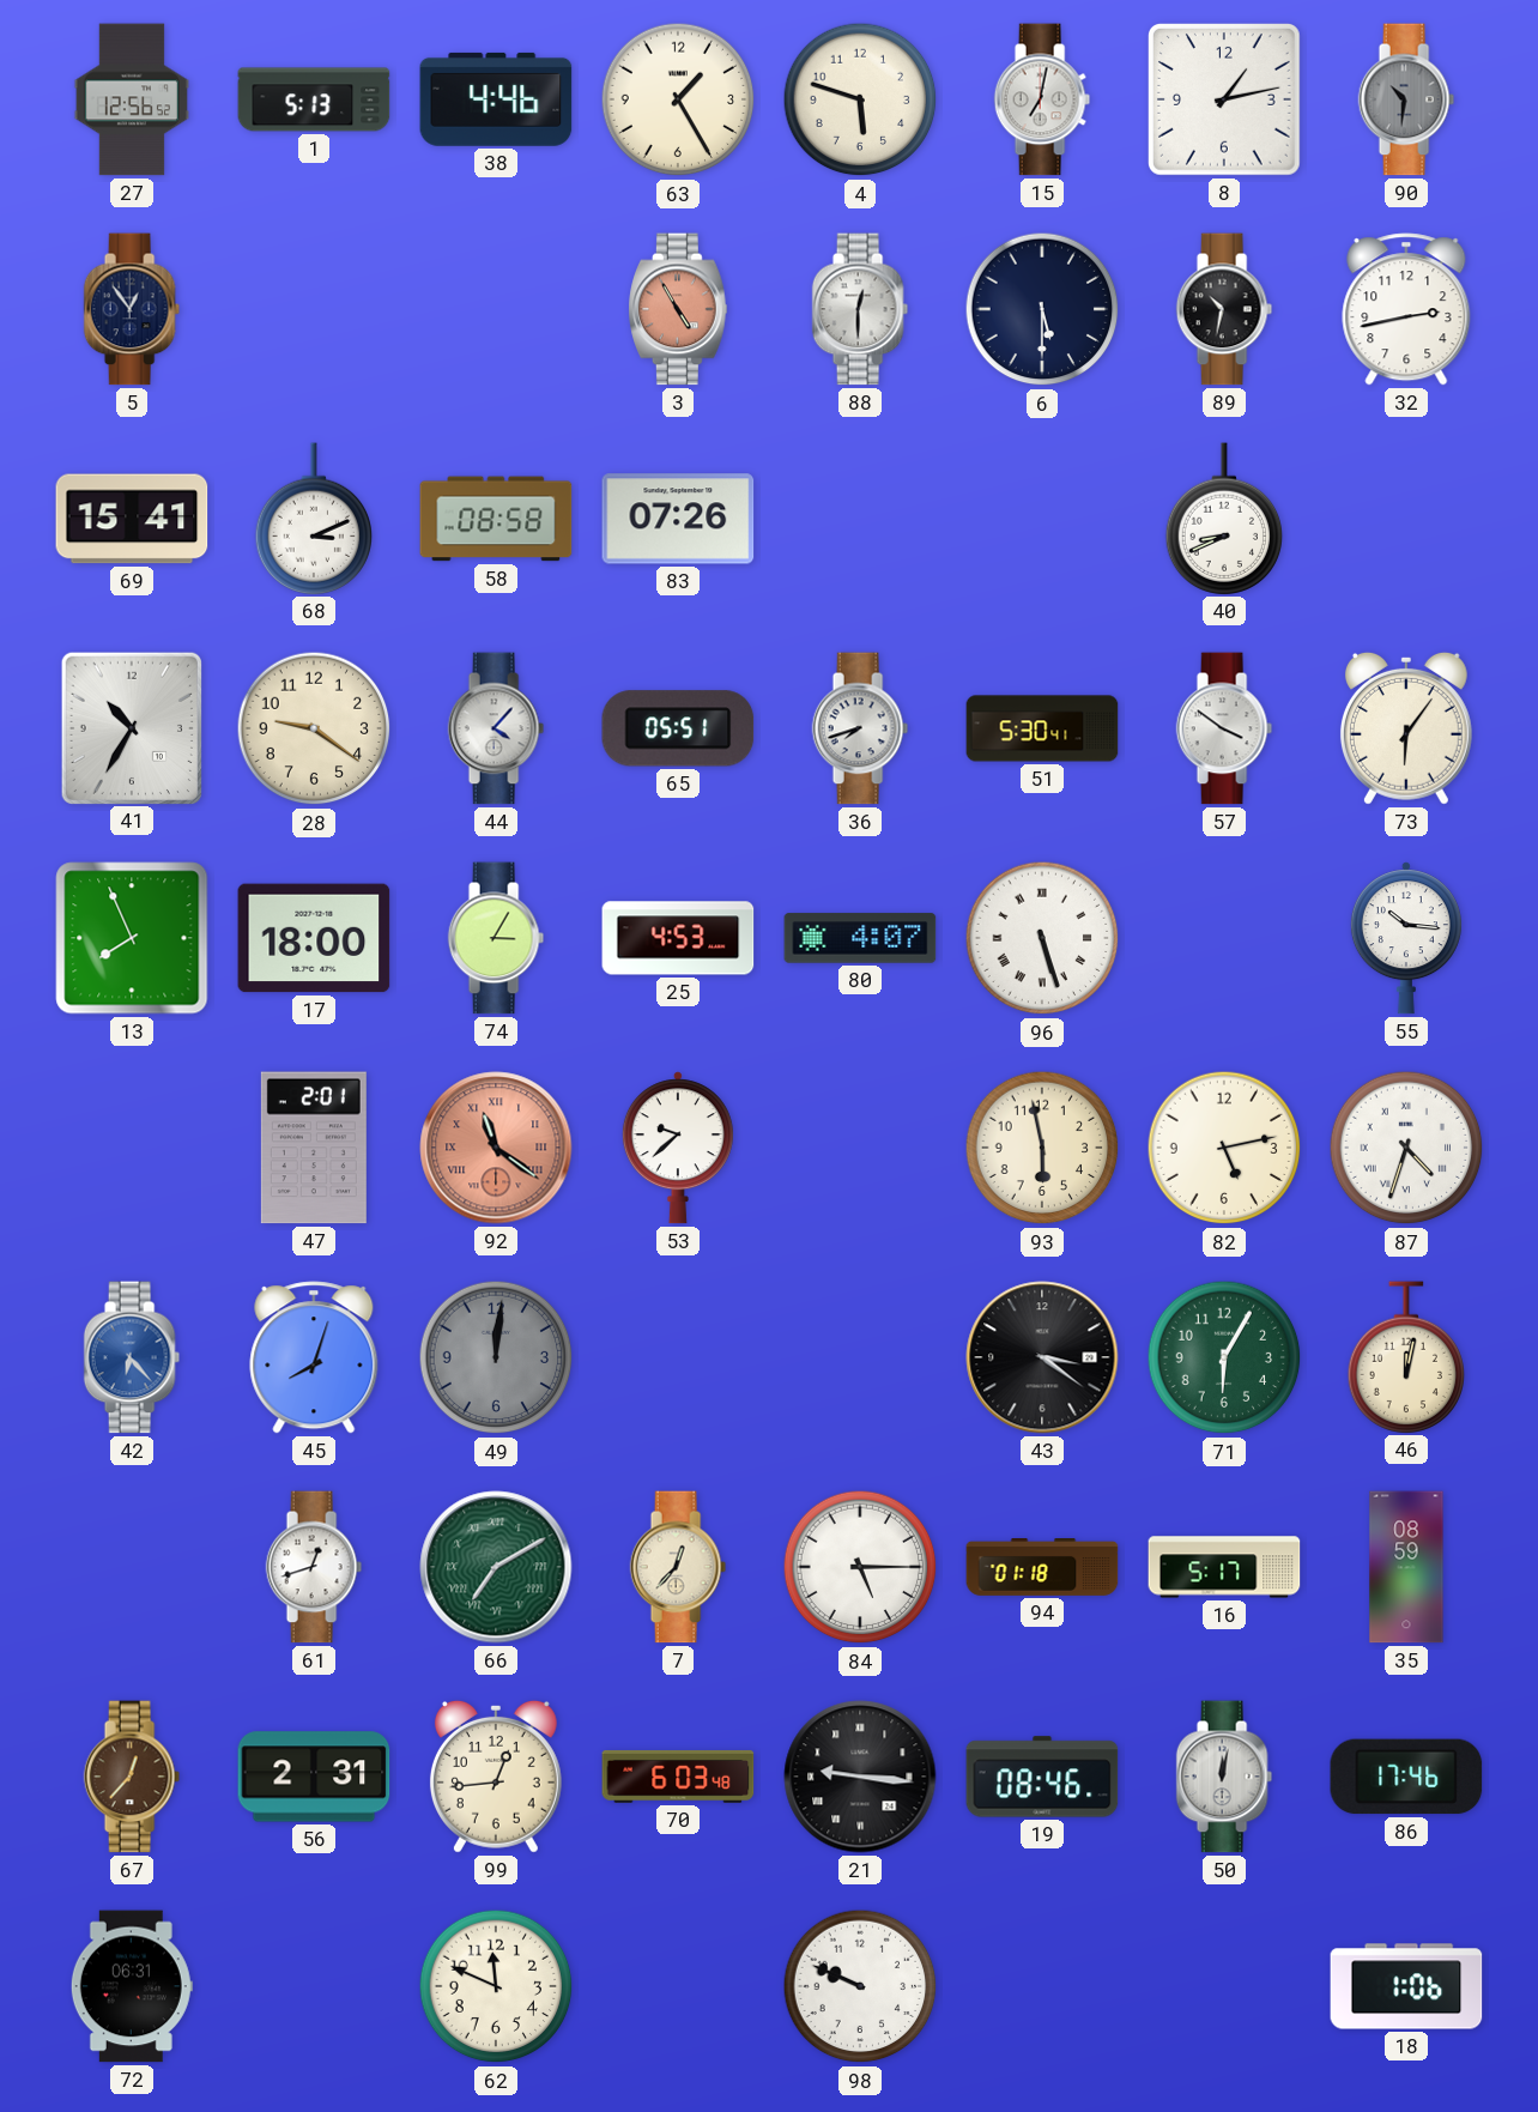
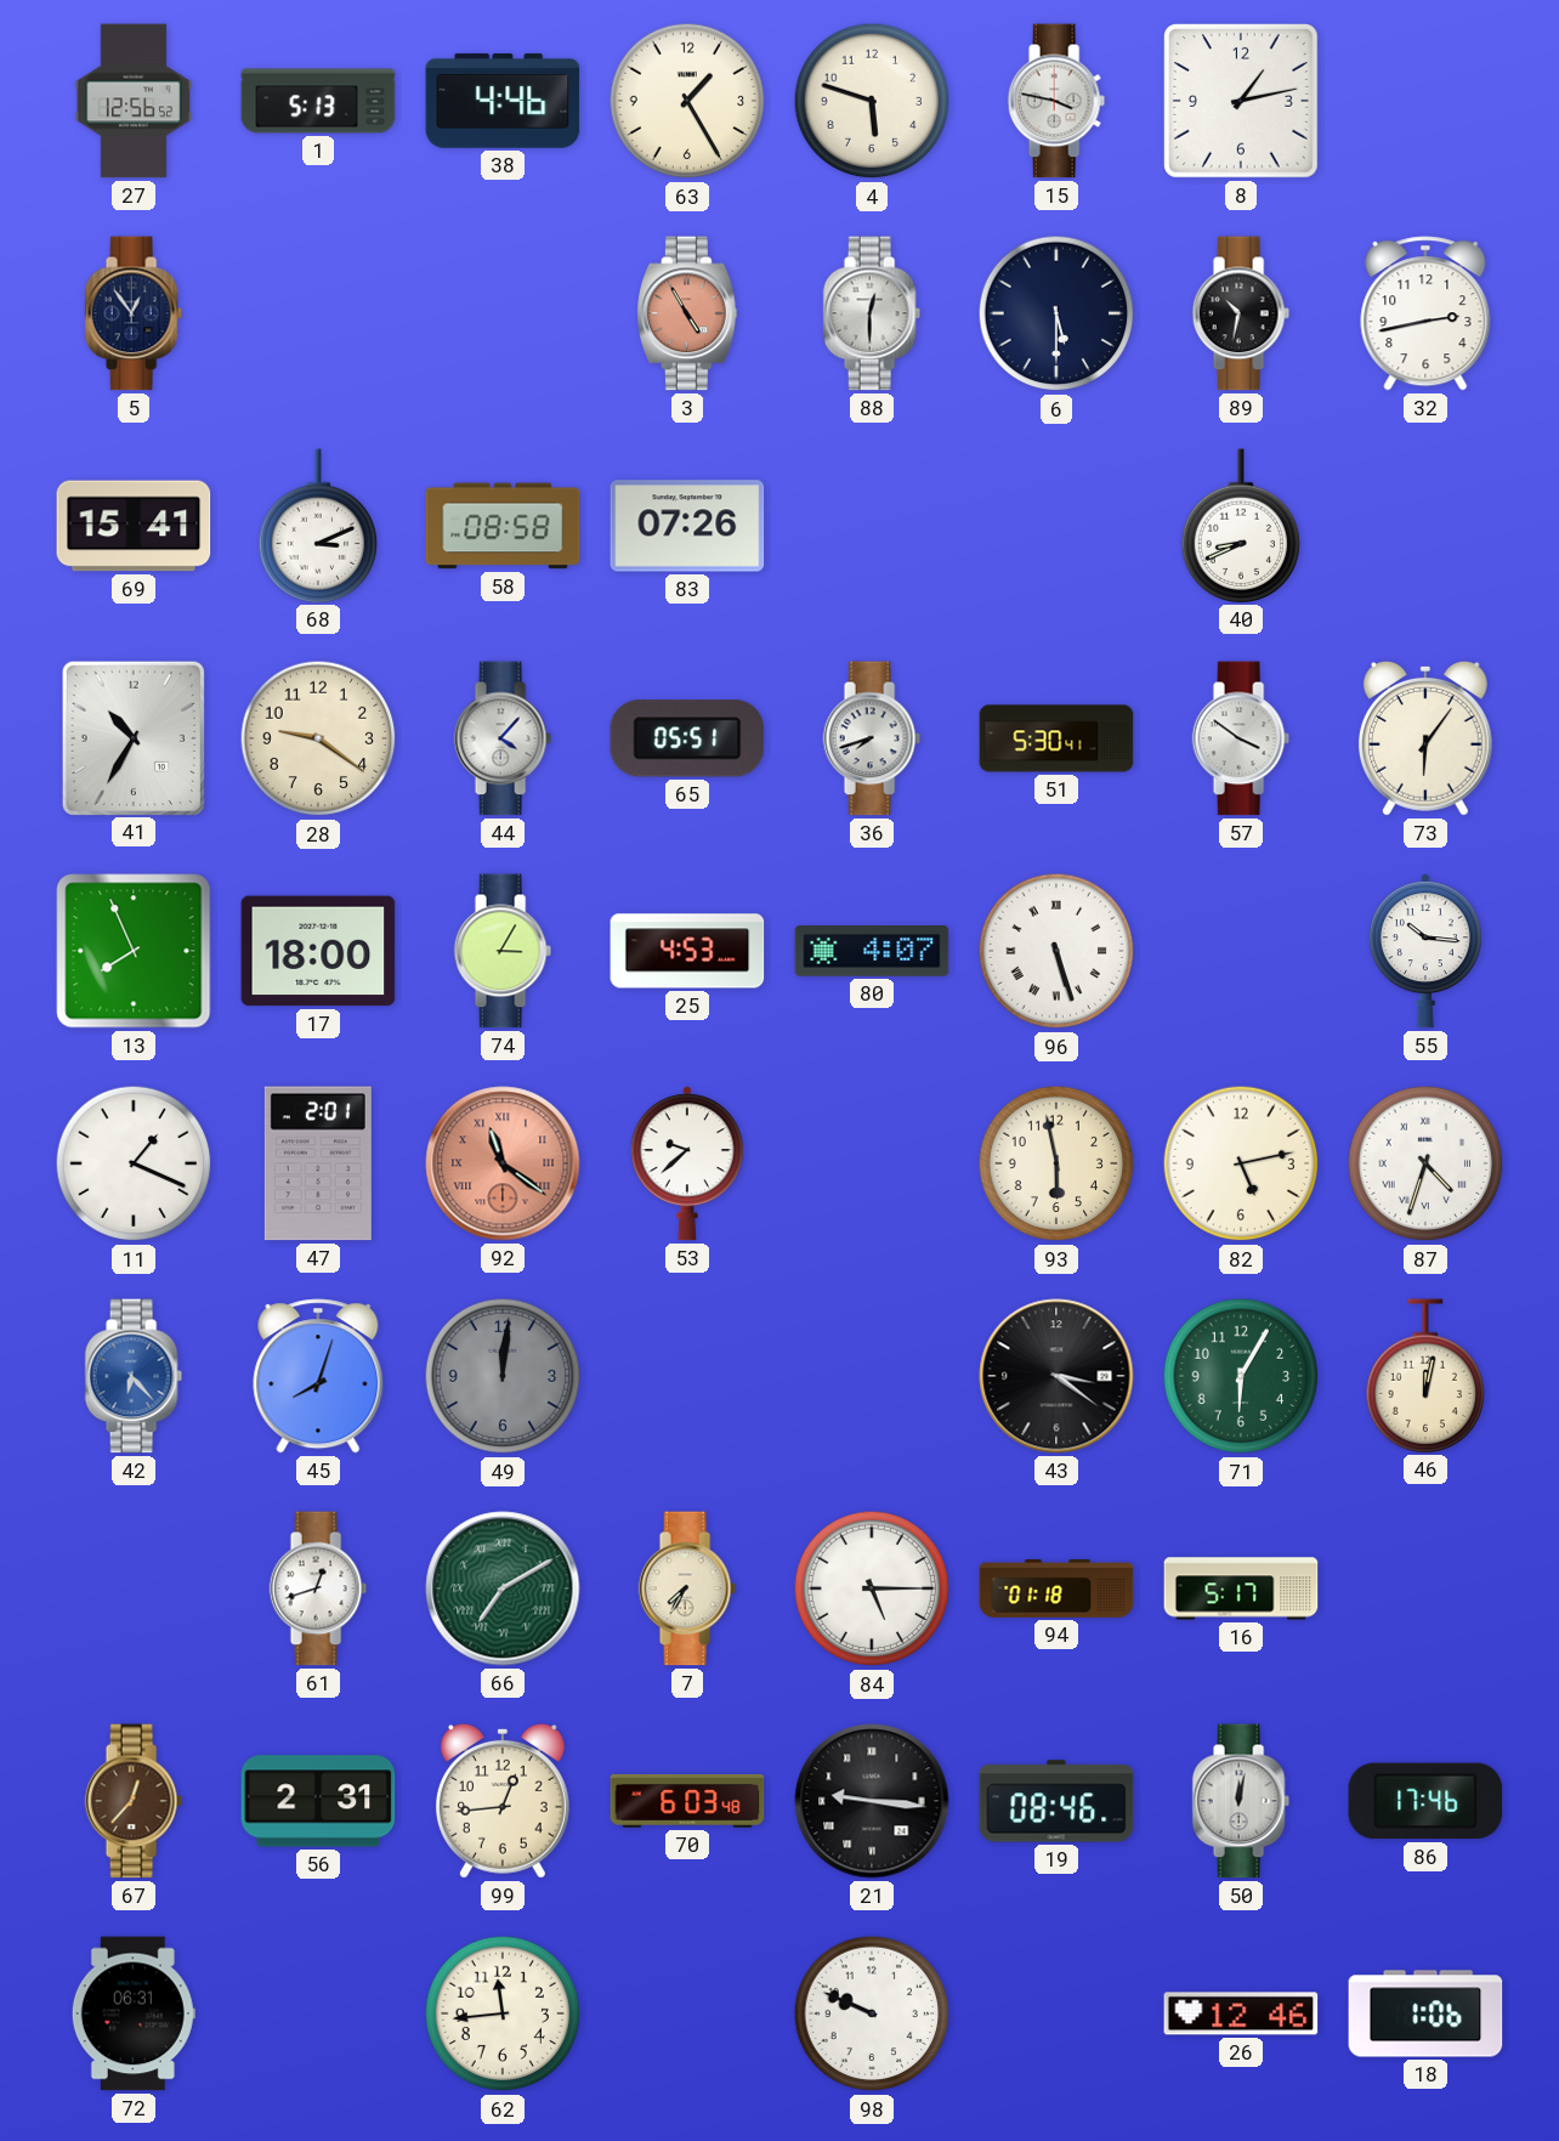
15: 7:02 -> 3:47
90: 10:31 -> none
11: none -> 1:19
7: 12:37 -> 7:35
35: 08:59 -> none
62: 11:49 -> 11:44
26: none -> 12:46
